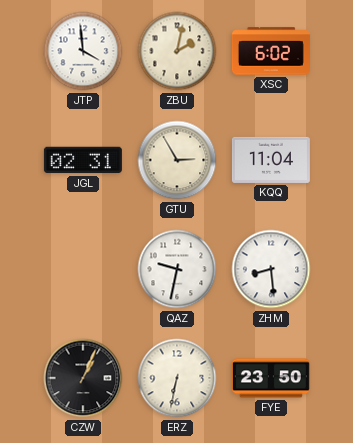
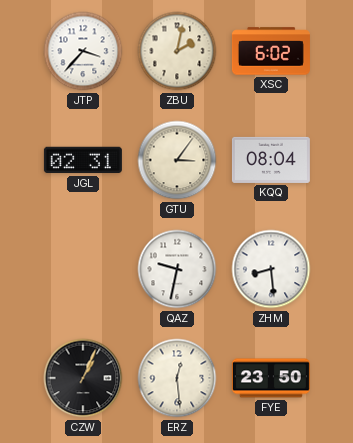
JTP: 3:59 -> 3:37
GTU: 2:55 -> 3:06
KQQ: 11:04 -> 08:04
ERZ: 6:32 -> 12:29
